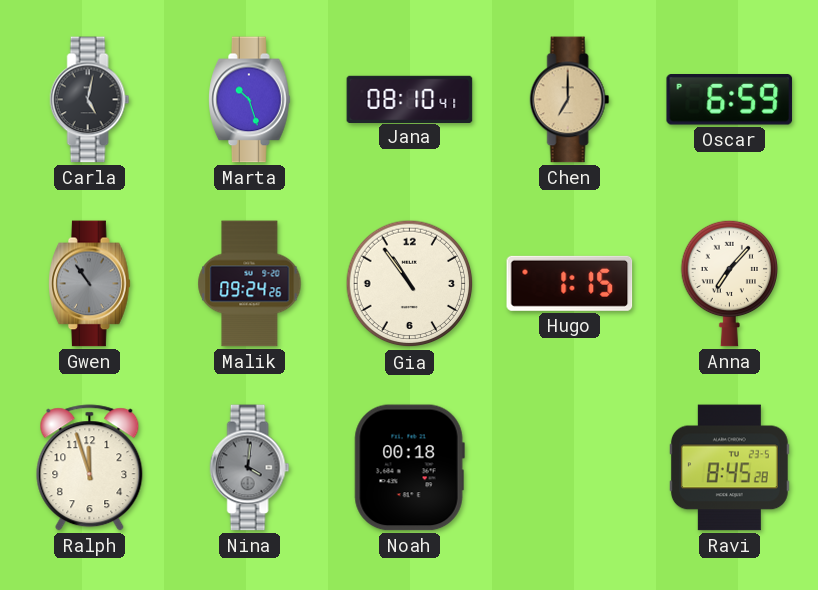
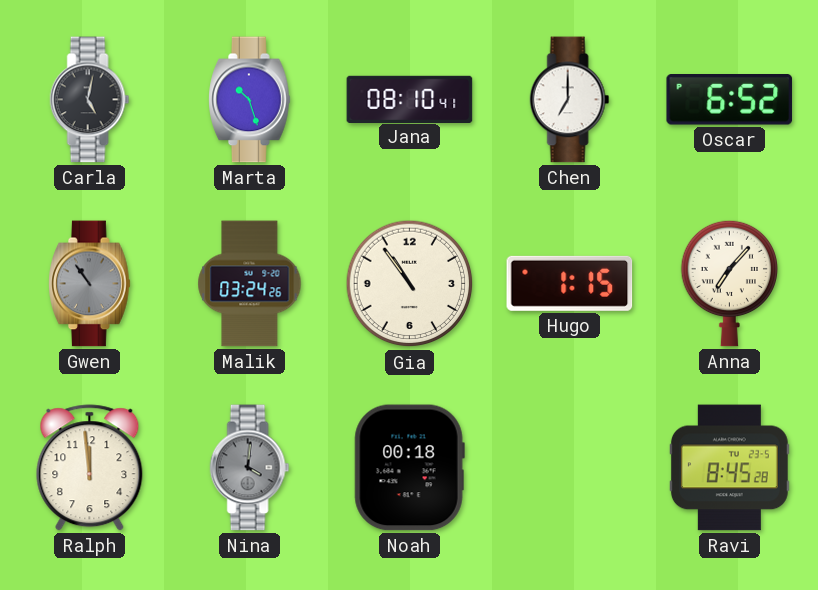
Chen dial: champagne -> white
Oscar: 6:59 -> 6:52
Malik: 09:24 -> 03:24
Ralph: 11:57 -> 11:59
